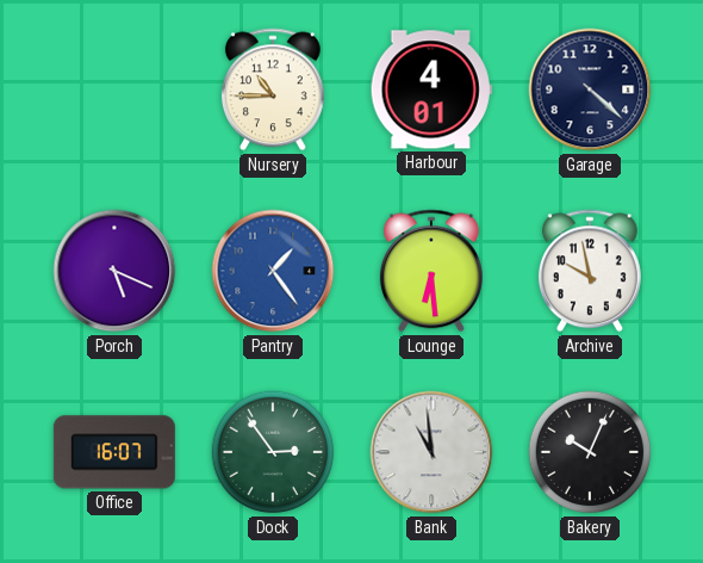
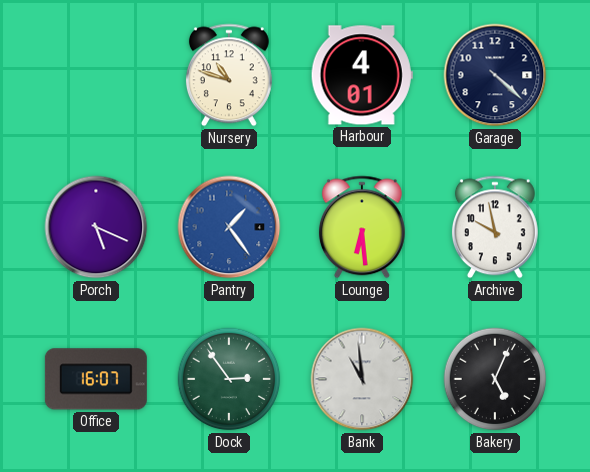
Nursery: 10:45 -> 10:48
Bakery: 10:04 -> 5:04
